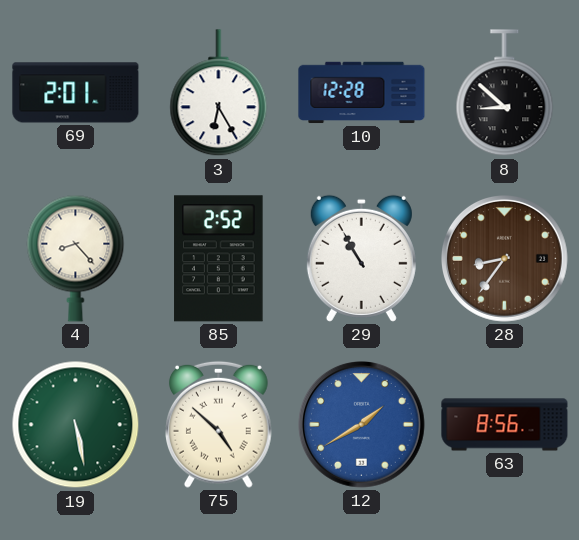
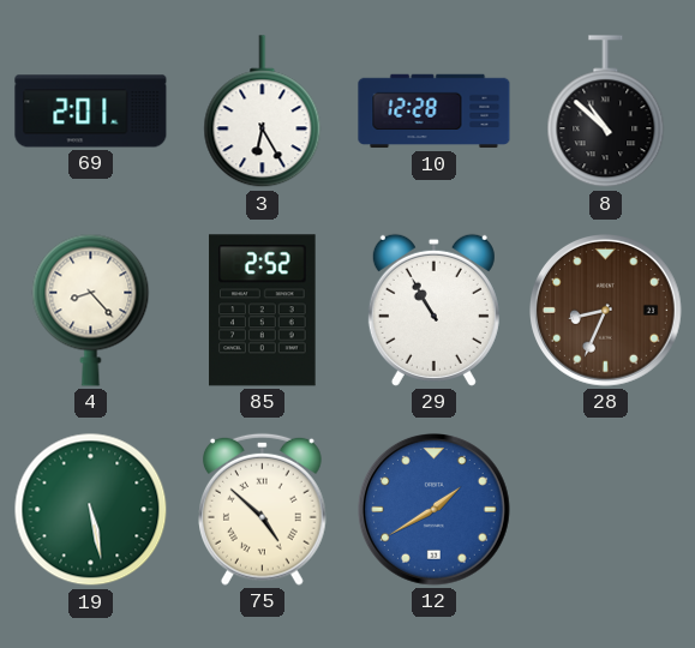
8: 8:52 -> 10:52
28: 8:36 -> 8:34
63: 8:56 -> none
